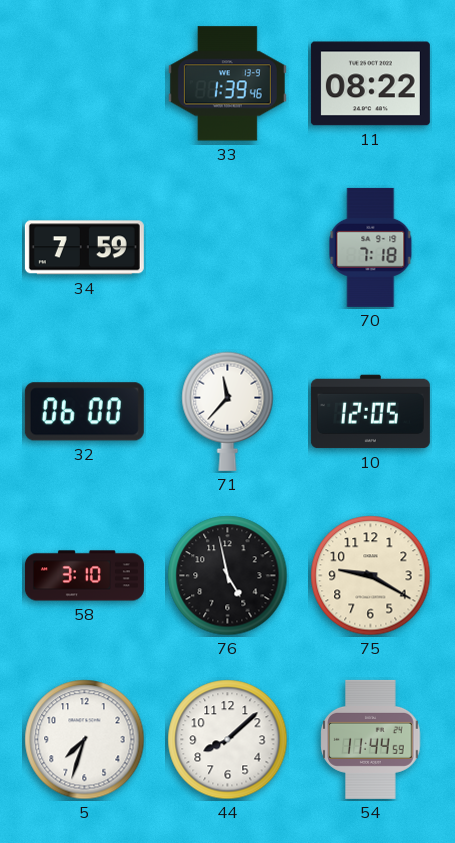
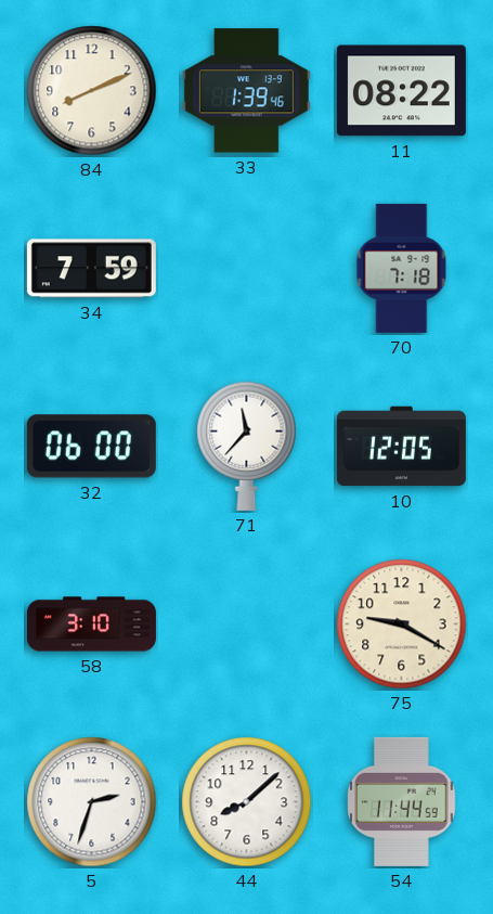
84: none -> 8:11
76: 4:58 -> none
5: 7:33 -> 2:33
